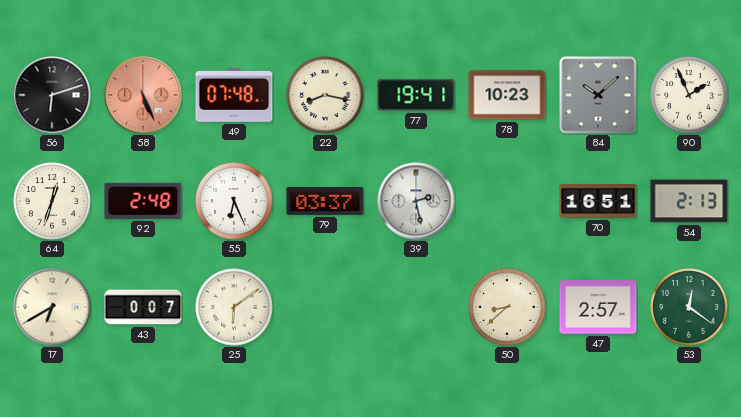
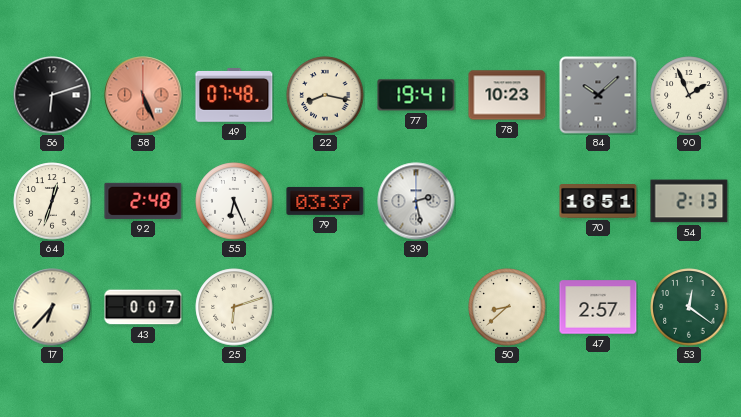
17: 6:40 -> 6:37
25: 6:09 -> 6:12
